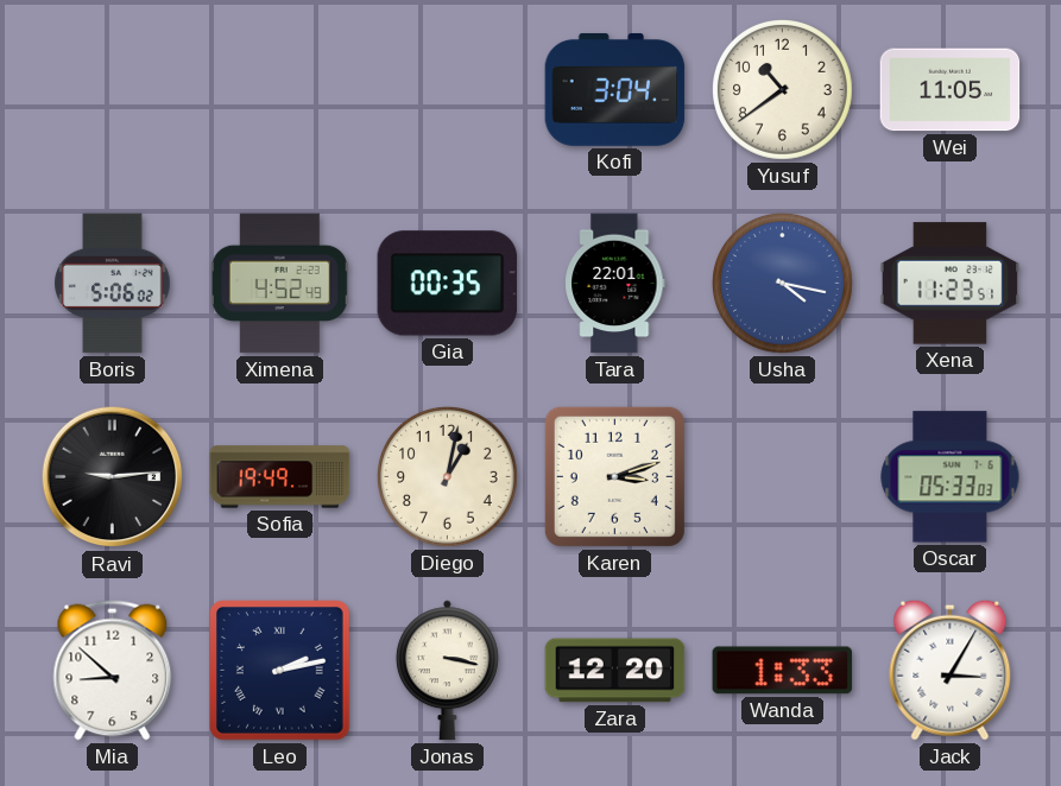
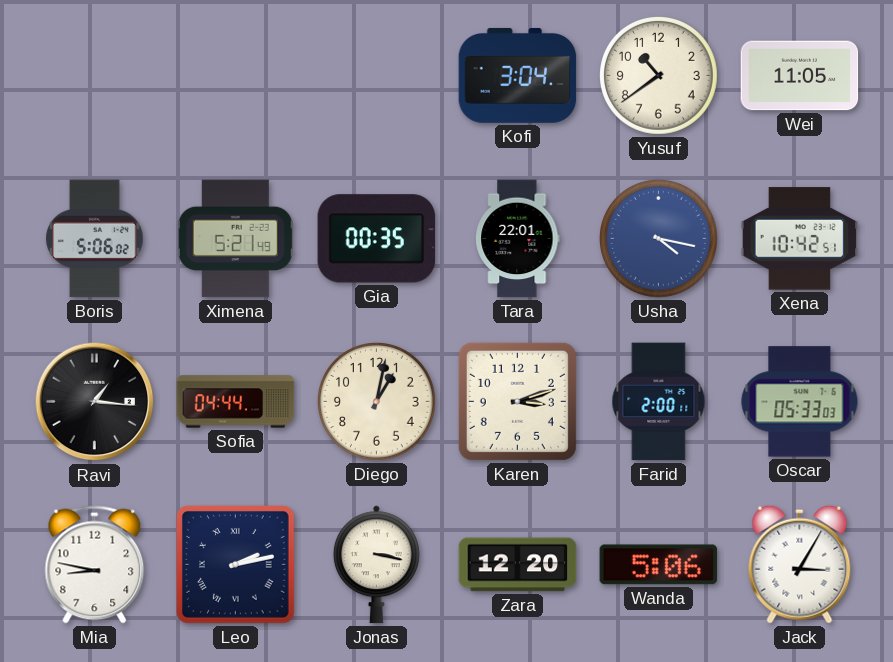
Ximena: 4:52 -> 5:21
Xena: 11:23 -> 10:42
Ravi: 9:14 -> 1:16
Sofia: 19:49 -> 04:44
Farid: none -> 2:00
Mia: 8:52 -> 8:47
Wanda: 1:33 -> 5:06
